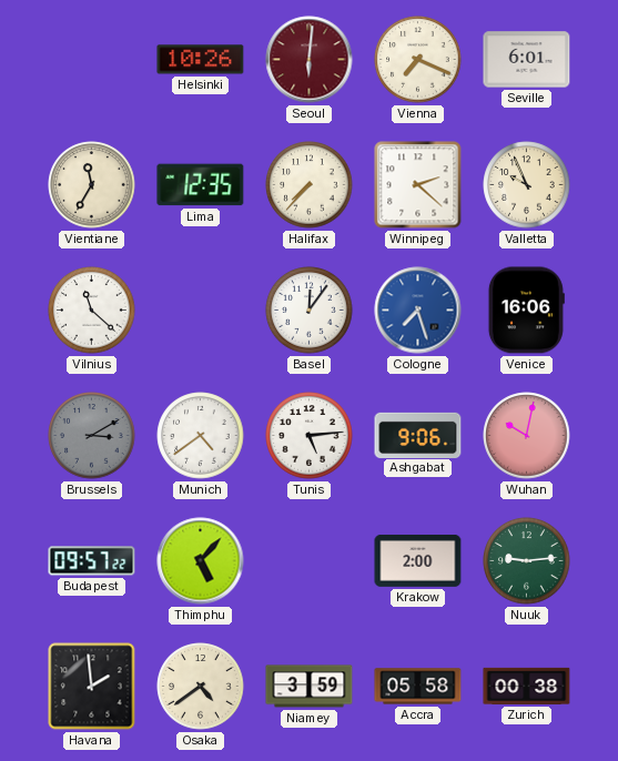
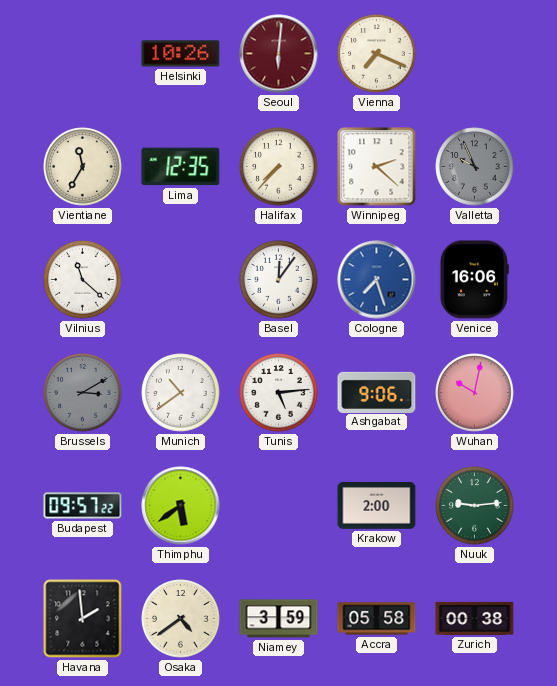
Seville: 6:01 -> none
Valletta dial: cream -> grey
Munich: 4:39 -> 10:39
Thimphu: 5:07 -> 5:39
